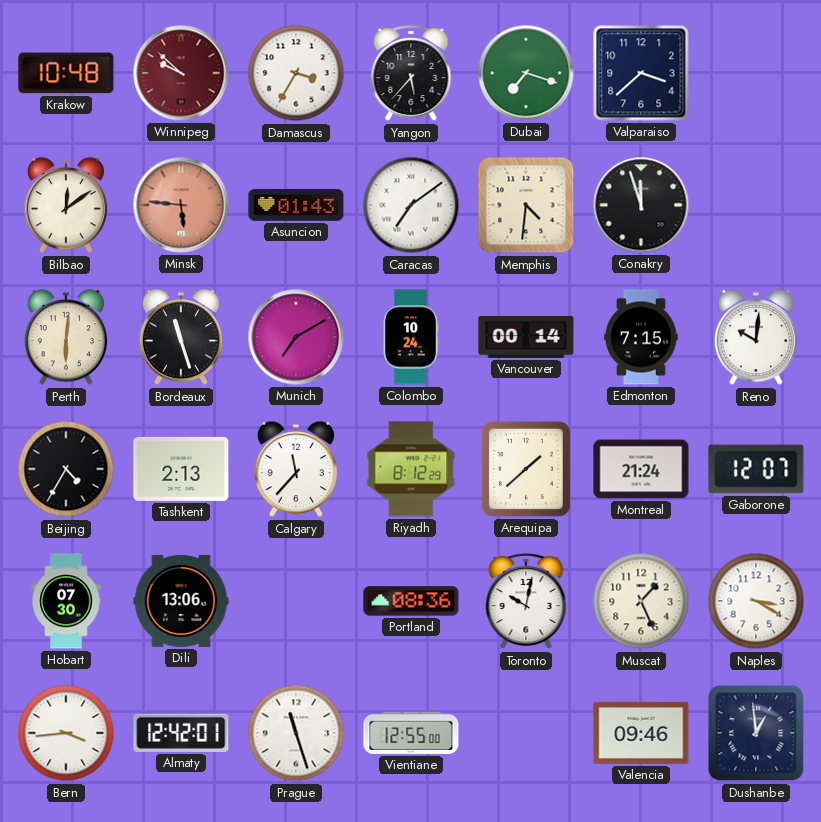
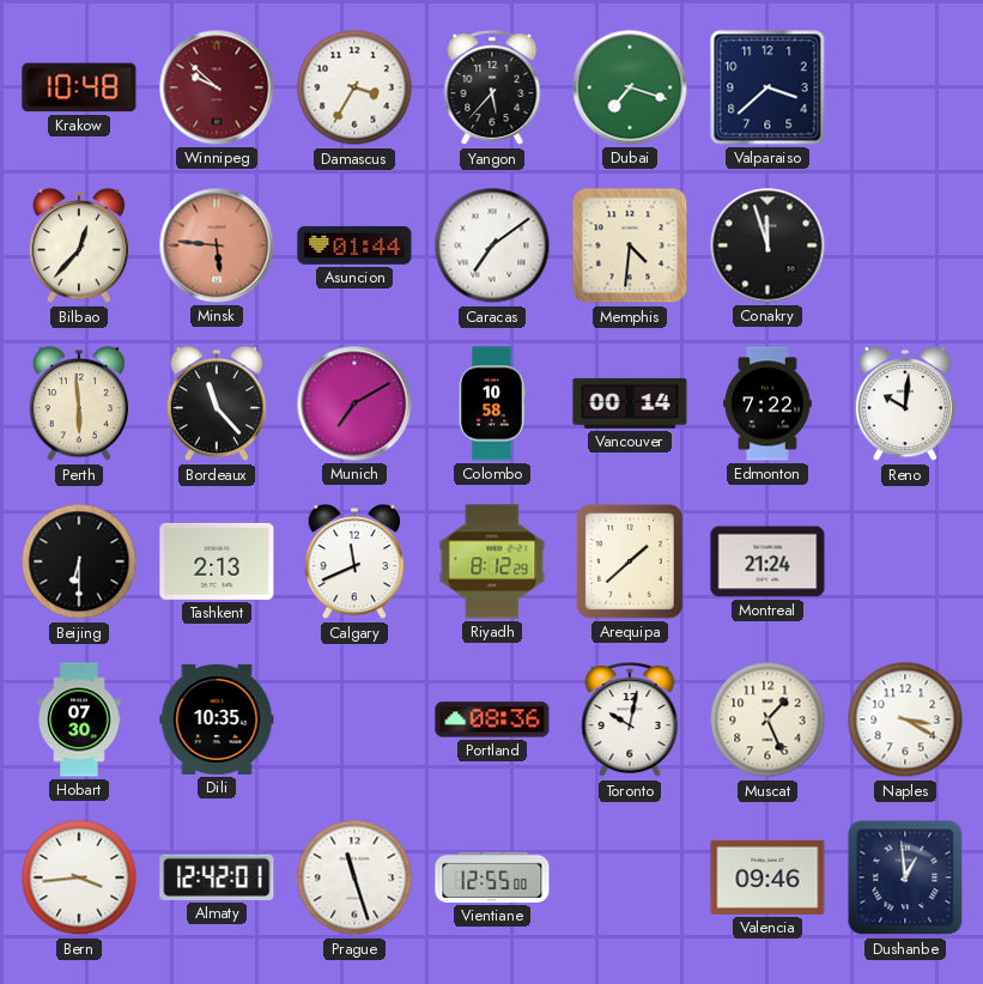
Bilbao: 12:09 -> 12:37
Asuncion: 01:43 -> 01:44
Perth: 6:01 -> 5:59
Bordeaux: 11:27 -> 11:23
Colombo: 10:24 -> 10:58
Edmonton: 7:15 -> 7:22
Beijing: 4:35 -> 6:30
Calgary: 11:37 -> 11:41
Gaborone: 12:07 -> none
Dili: 13:06 -> 10:35
